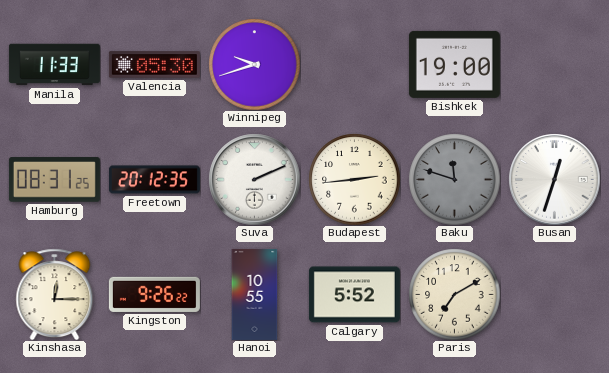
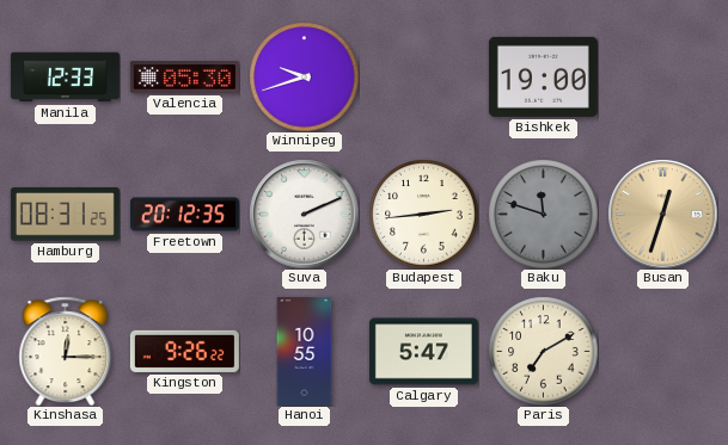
Manila: 11:33 -> 12:33
Busan dial: white -> champagne
Calgary: 5:52 -> 5:47
